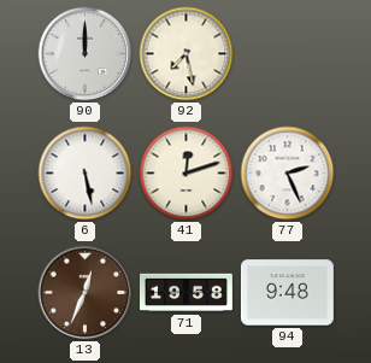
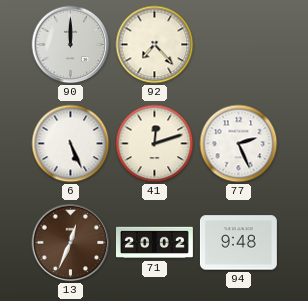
92: 7:28 -> 7:23
6: 5:28 -> 5:26
71: 19:58 -> 20:02
